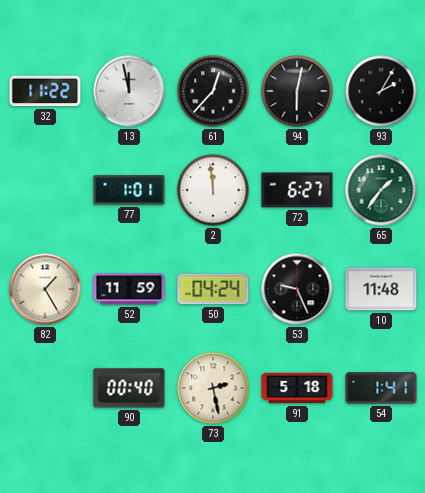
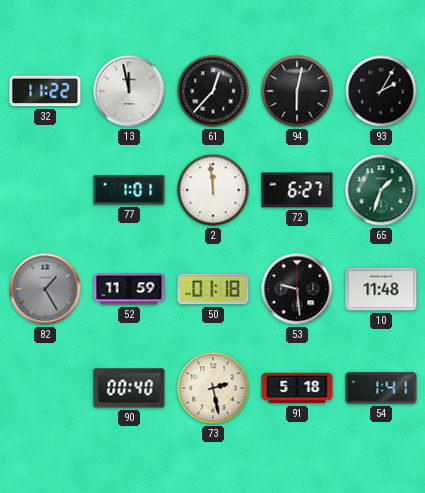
65: 1:36 -> 1:33
82 dial: cream -> grey
50: 04:24 -> 01:18
53: 9:26 -> 9:29
